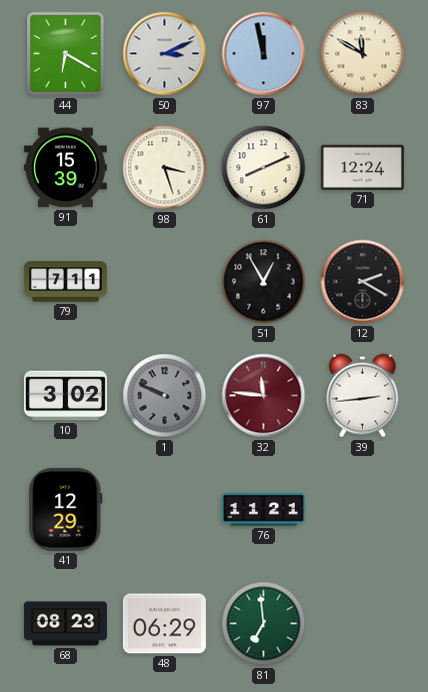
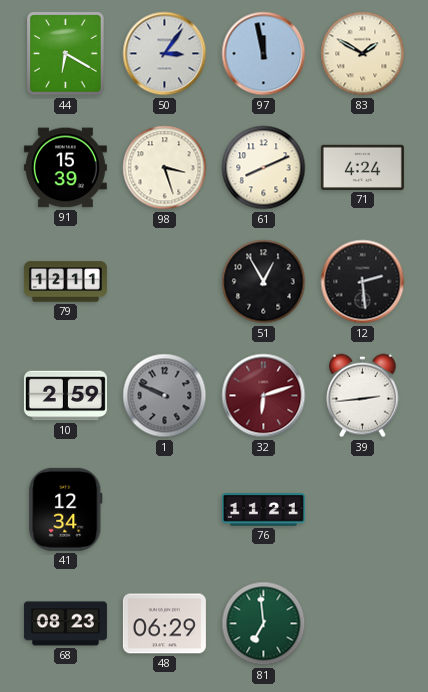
50: 3:11 -> 3:06
83: 11:50 -> 1:50
71: 12:24 -> 4:24
79: 7:11 -> 12:11
12: 2:20 -> 2:29
10: 3:02 -> 2:59
32: 11:46 -> 6:12
41: 12:29 -> 12:34
